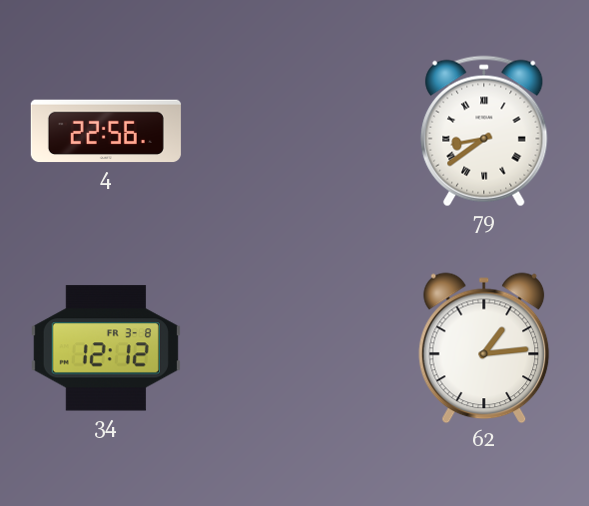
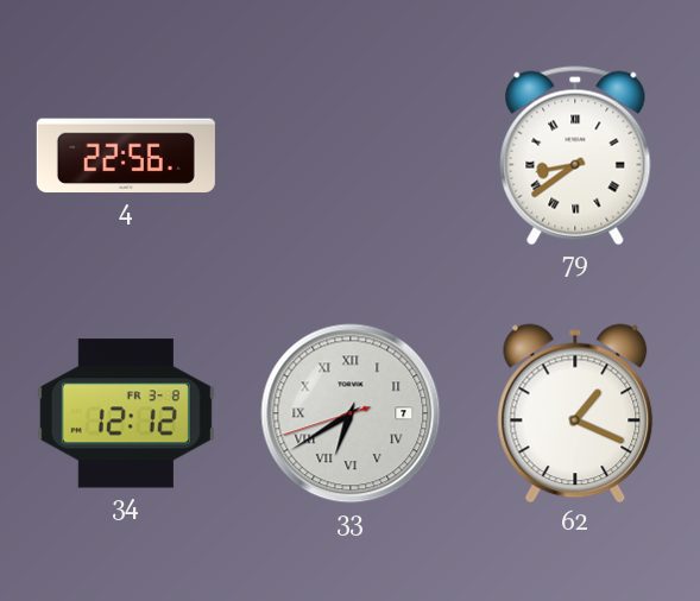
33: none -> 6:39
62: 1:14 -> 1:19
